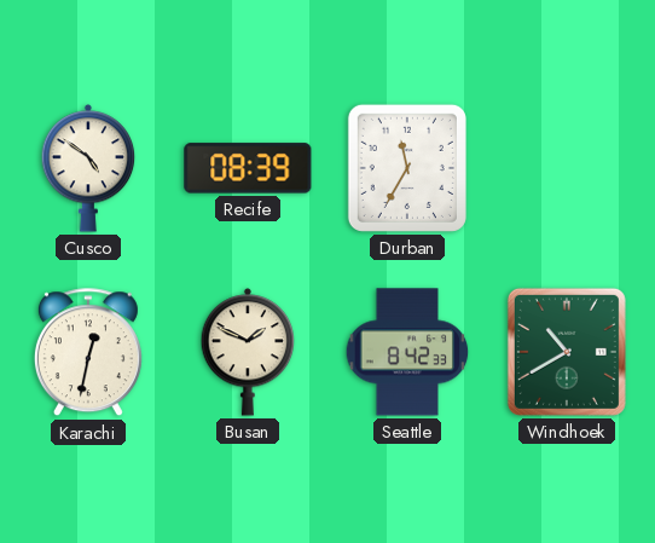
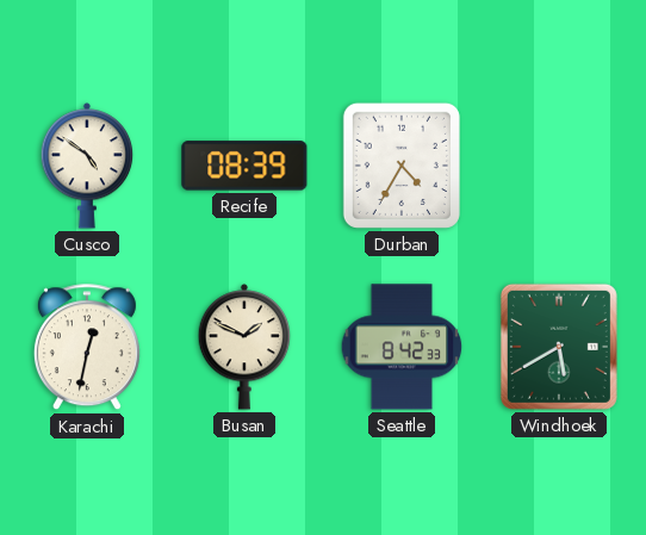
Durban: 11:35 -> 4:35
Windhoek: 10:40 -> 5:40
